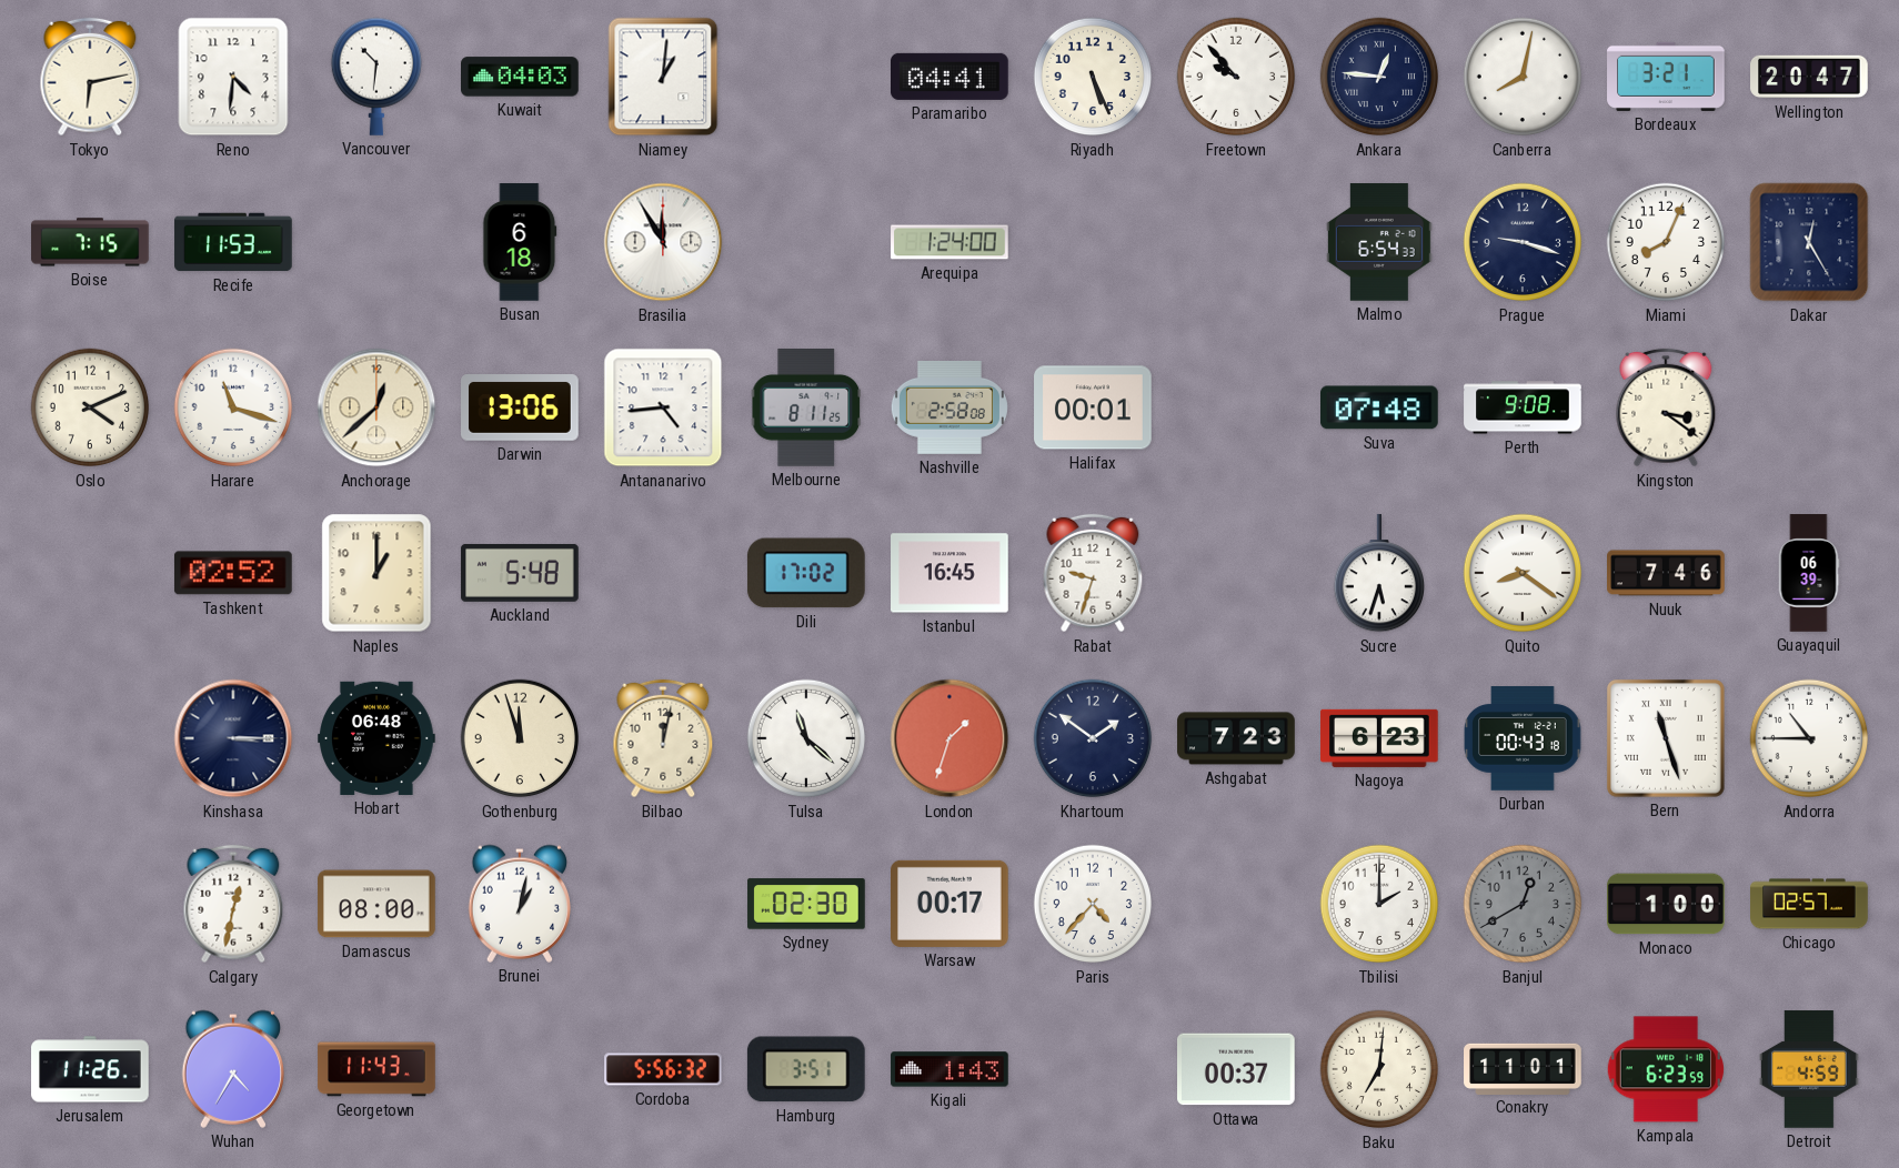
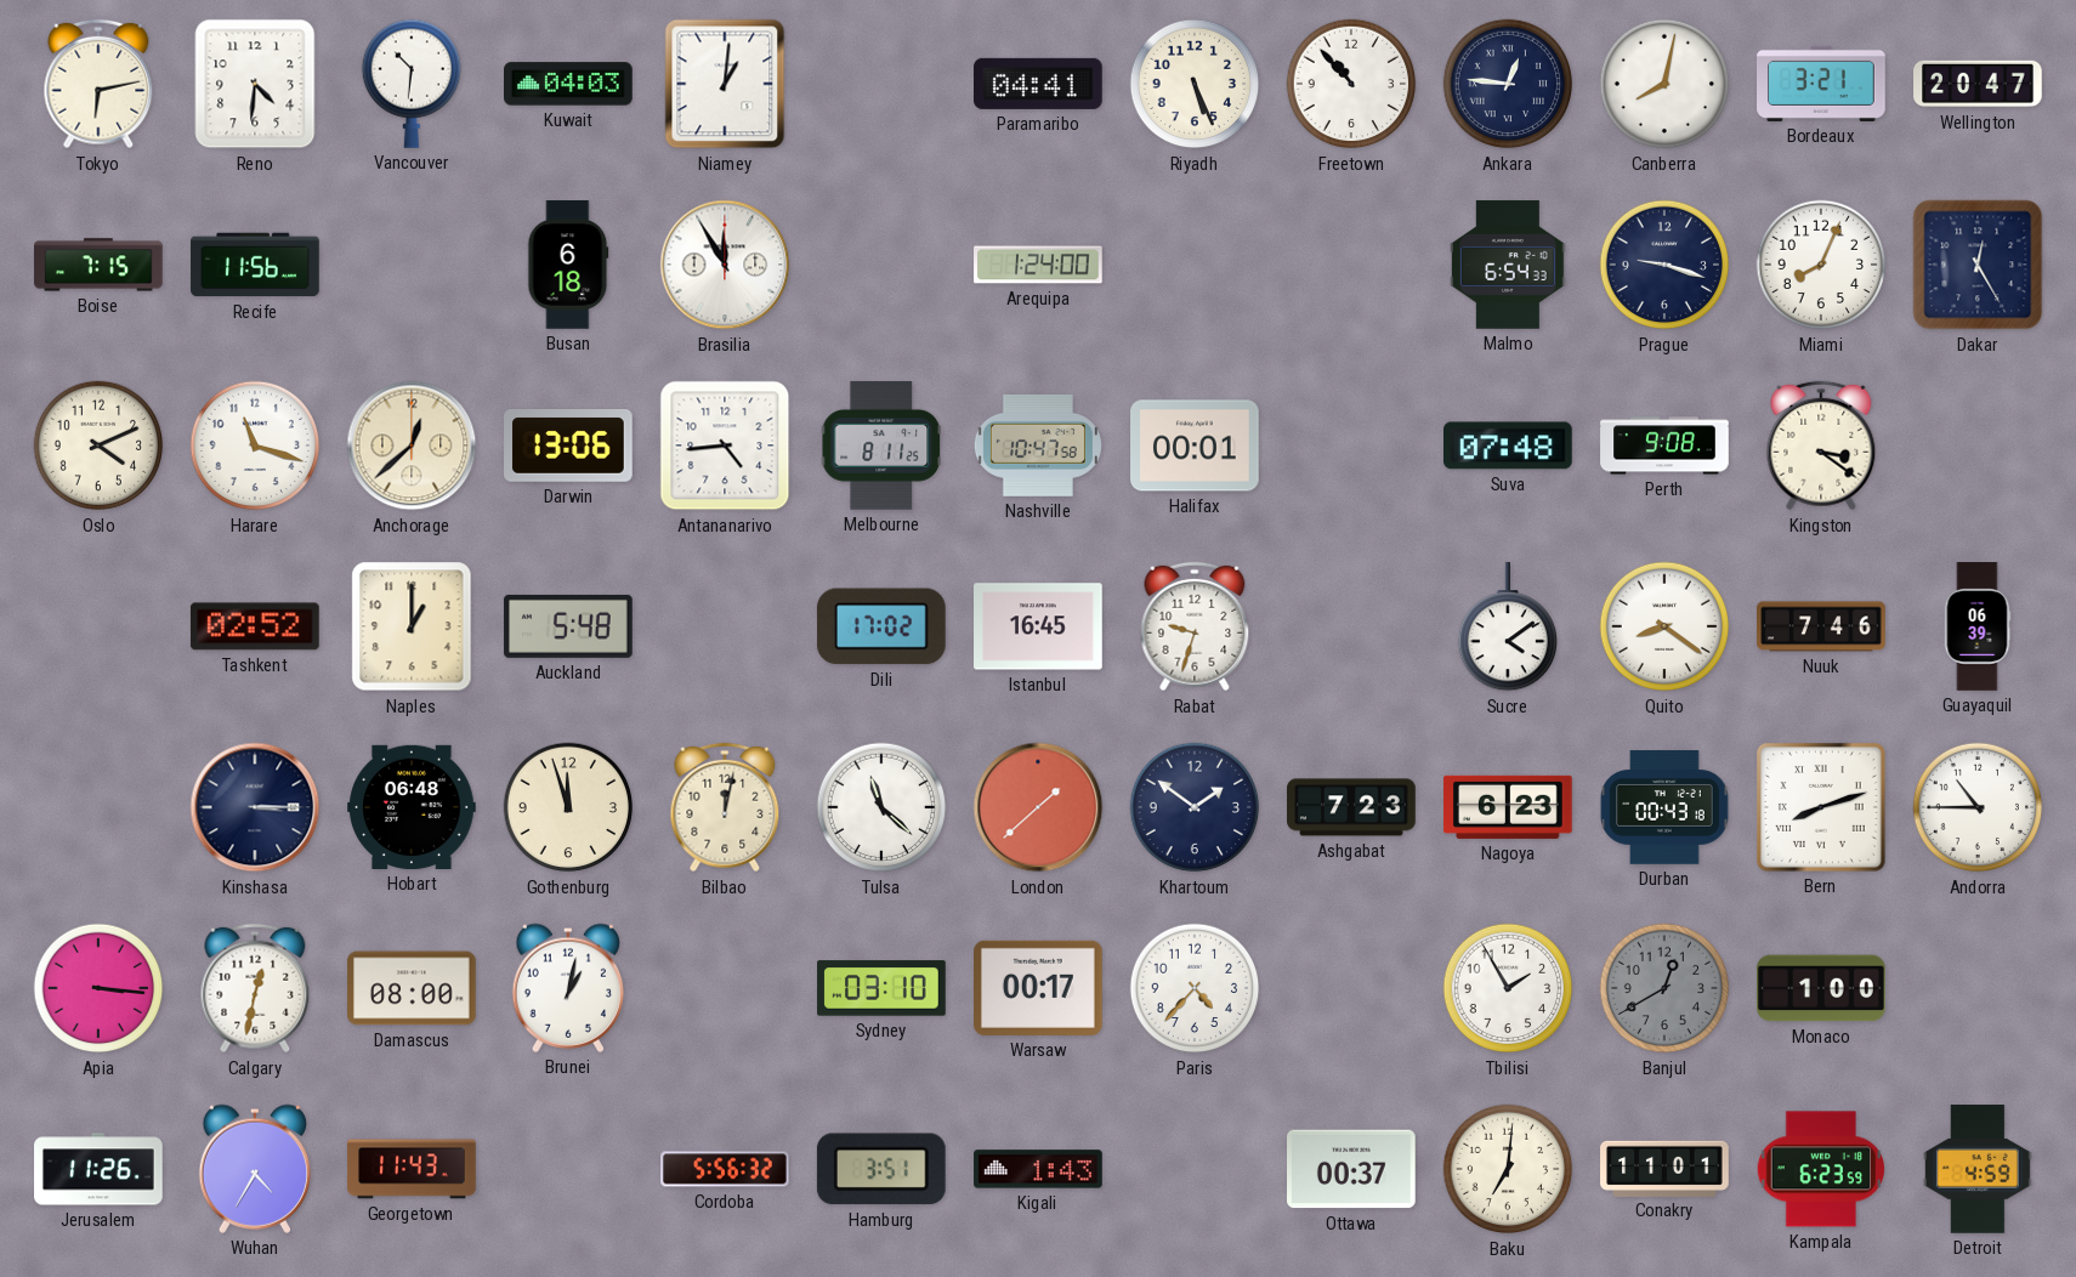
Freetown: 9:53 -> 10:53
Recife: 11:53 -> 11:56
Nashville: 2:58 -> 10:47
Sucre: 5:33 -> 4:09
London: 1:33 -> 1:38
Bern: 11:27 -> 8:12
Apia: none -> 3:16
Sydney: 02:30 -> 03:10
Tbilisi: 2:00 -> 1:55
Chicago: 02:57 -> none
